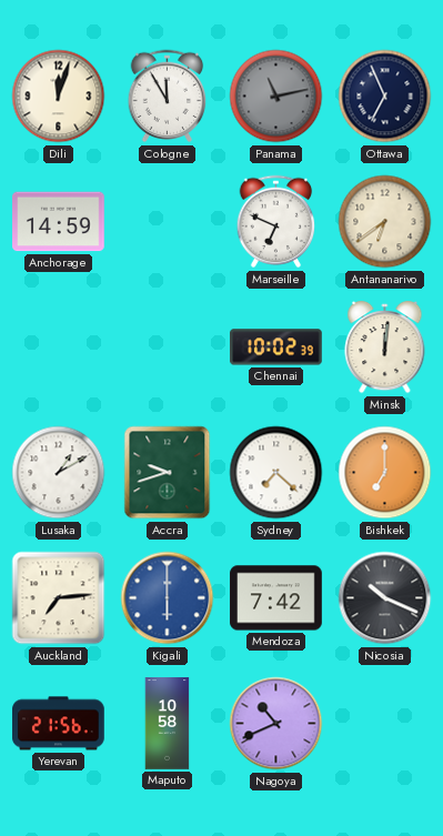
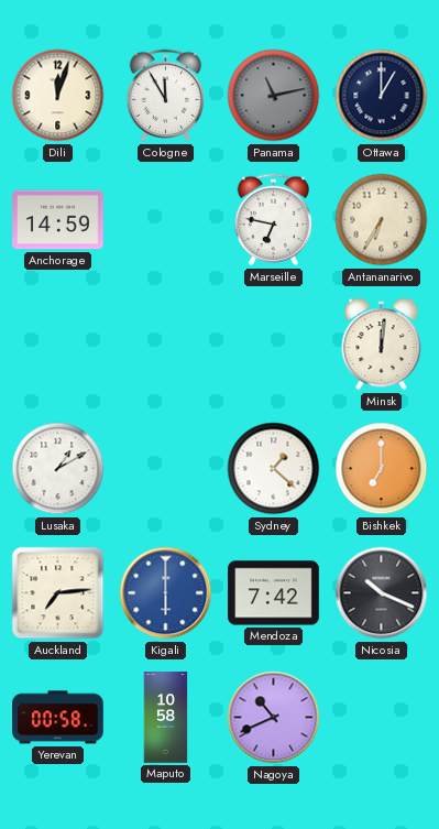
Ottawa: 6:56 -> 1:00
Marseille: 6:49 -> 6:47
Antananarivo: 6:39 -> 6:35
Chennai: 10:02 -> none
Accra: 9:42 -> none
Sydney: 7:22 -> 1:22
Yerevan: 21:56 -> 00:58
